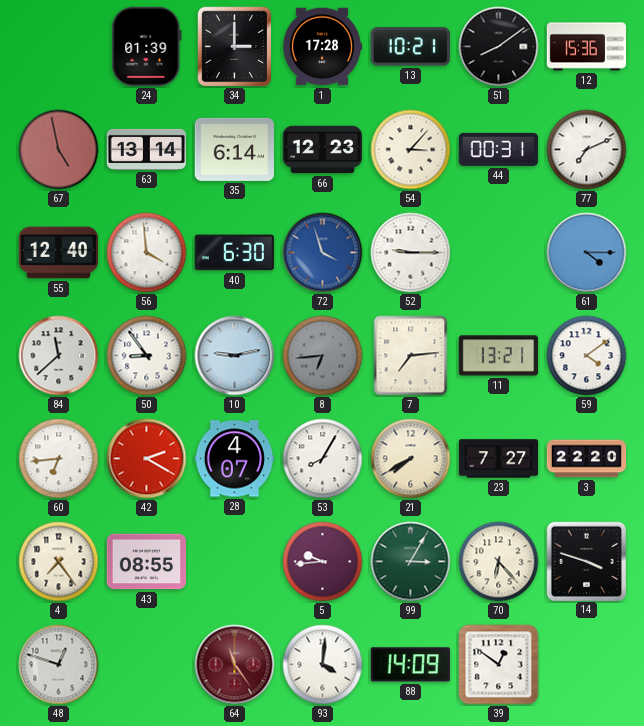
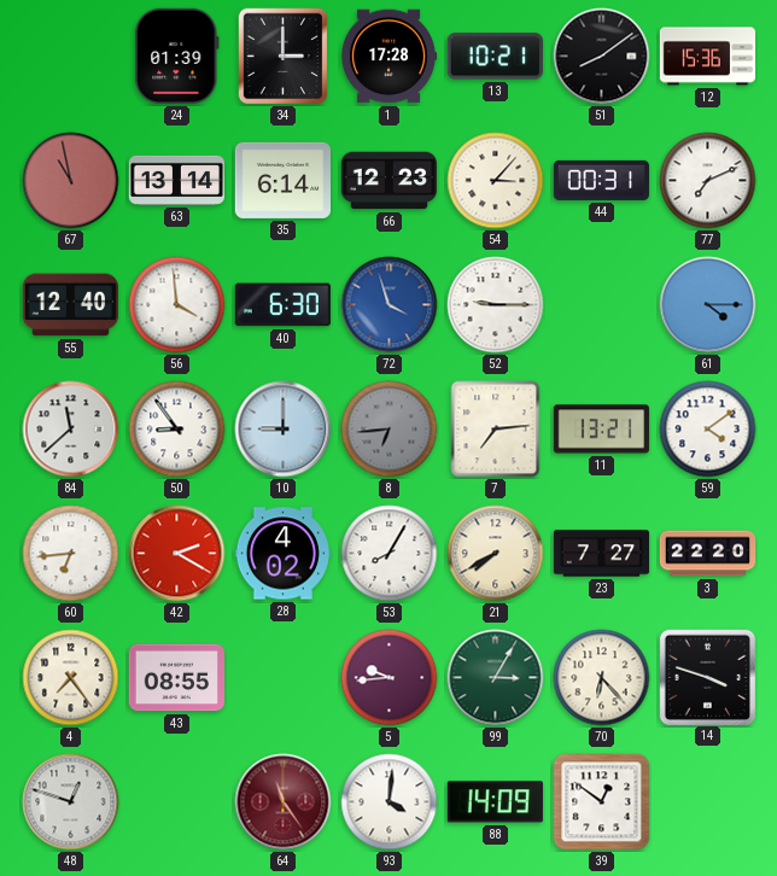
67: 4:58 -> 10:58
10: 9:13 -> 9:00
28: 4:07 -> 4:02
